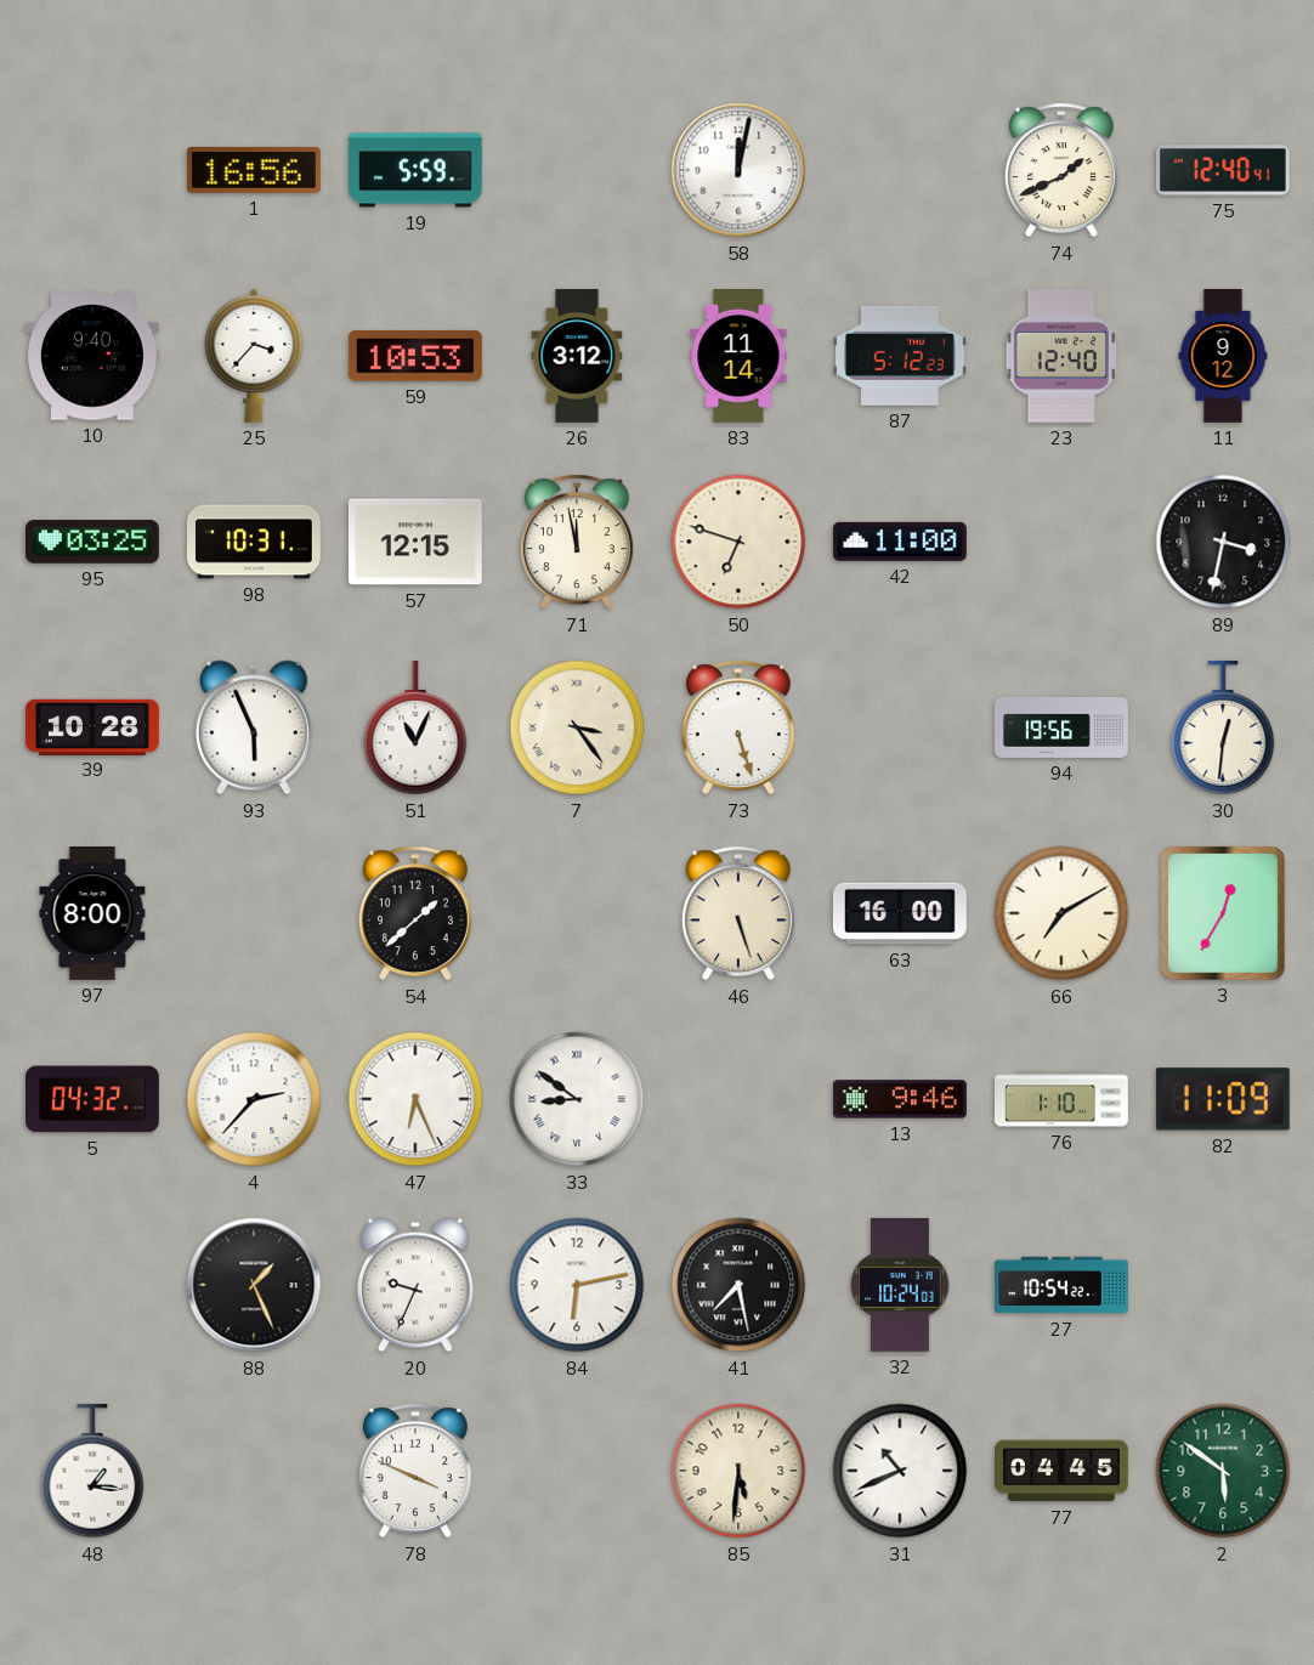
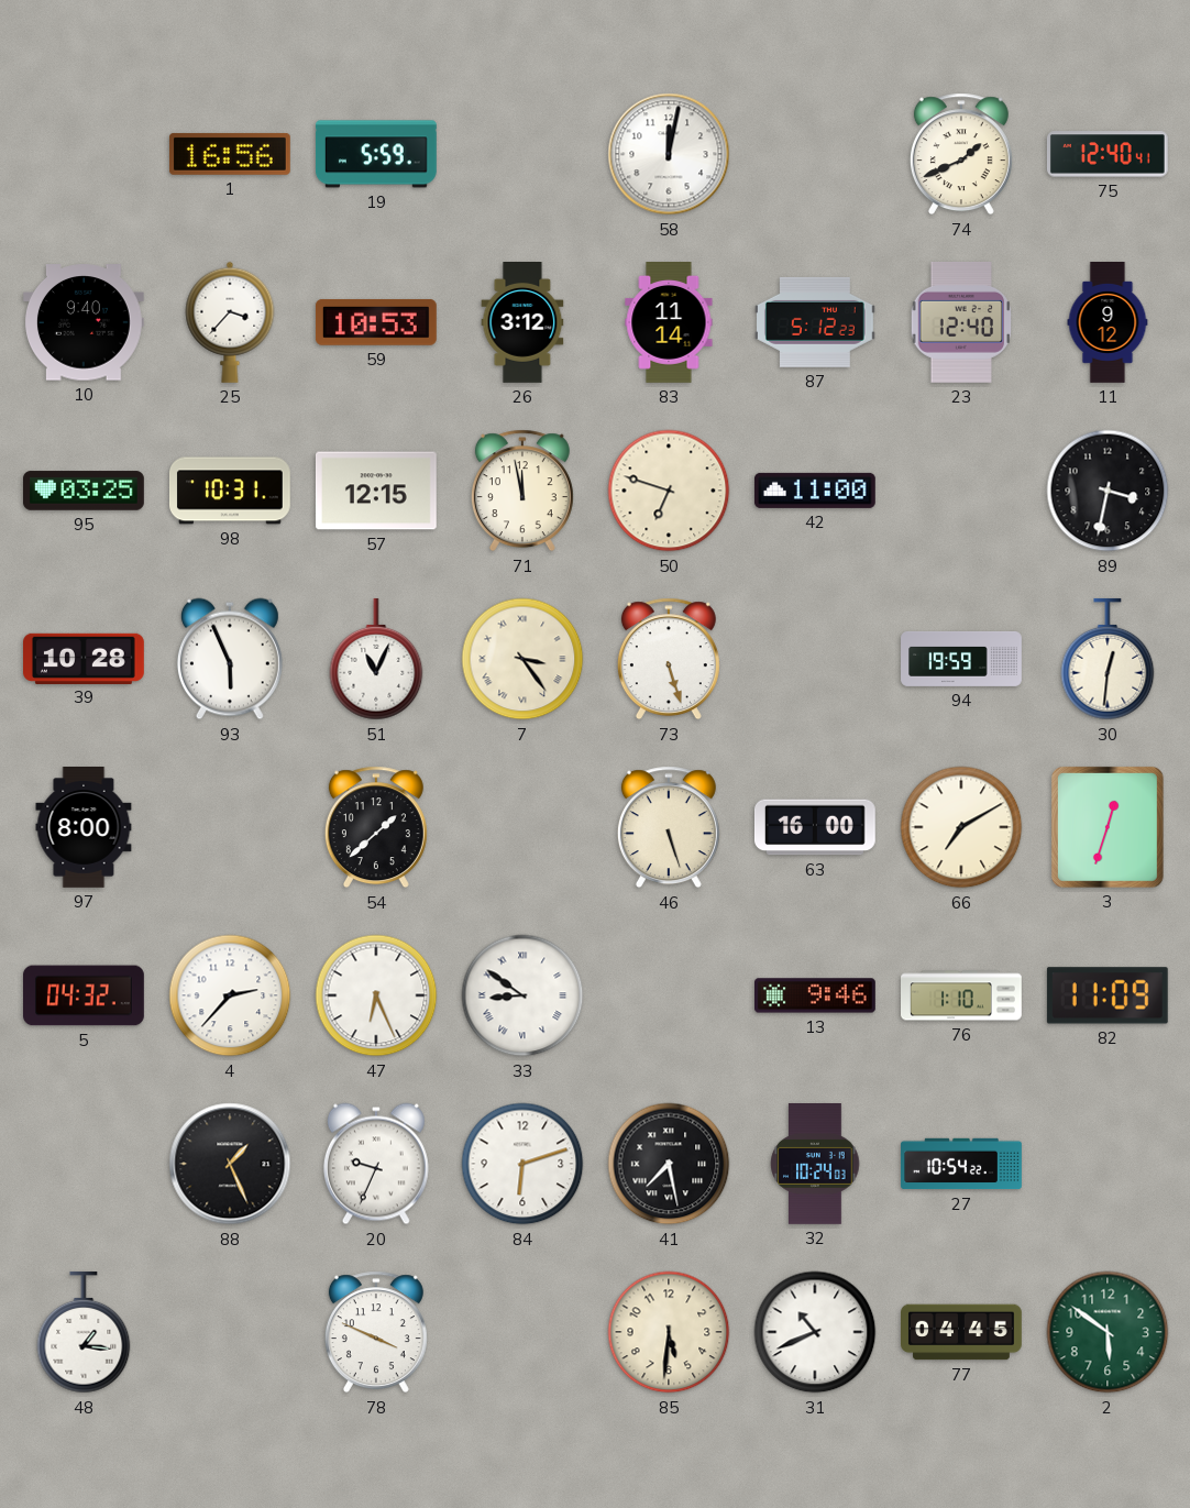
94: 19:56 -> 19:59
3: 12:35 -> 12:33
84: 6:13 -> 6:12
